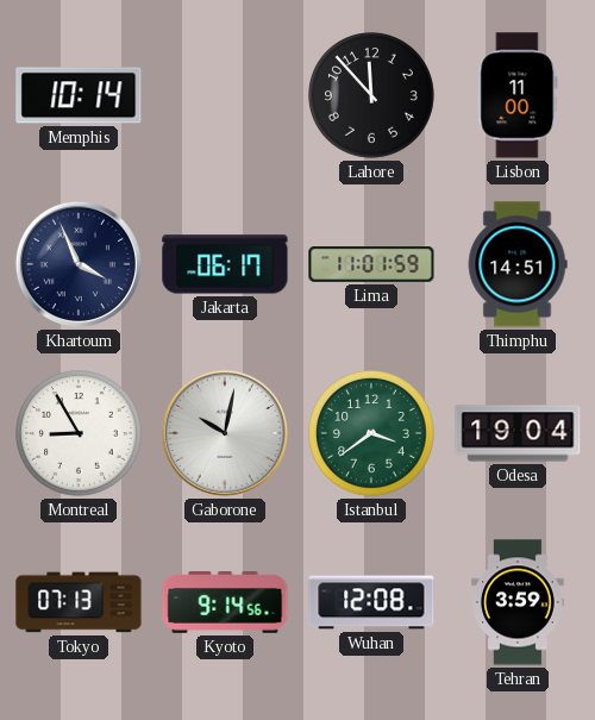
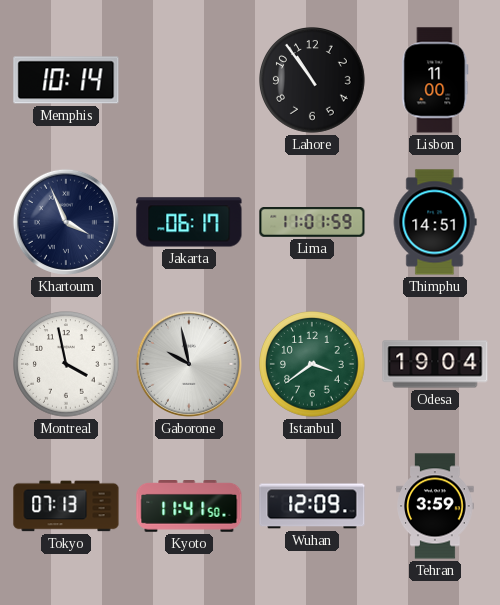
Lahore: 11:53 -> 10:54
Montreal: 8:55 -> 3:58
Gaborone: 10:02 -> 9:58
Kyoto: 9:14 -> 11:41
Wuhan: 12:08 -> 12:09
